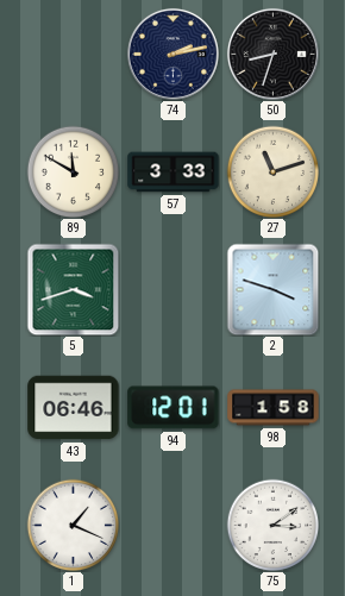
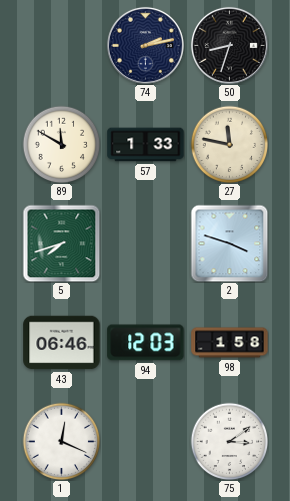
57: 3:33 -> 1:33
27: 11:12 -> 11:47
5: 3:42 -> 7:42
94: 12:01 -> 12:03
1: 1:19 -> 12:19
